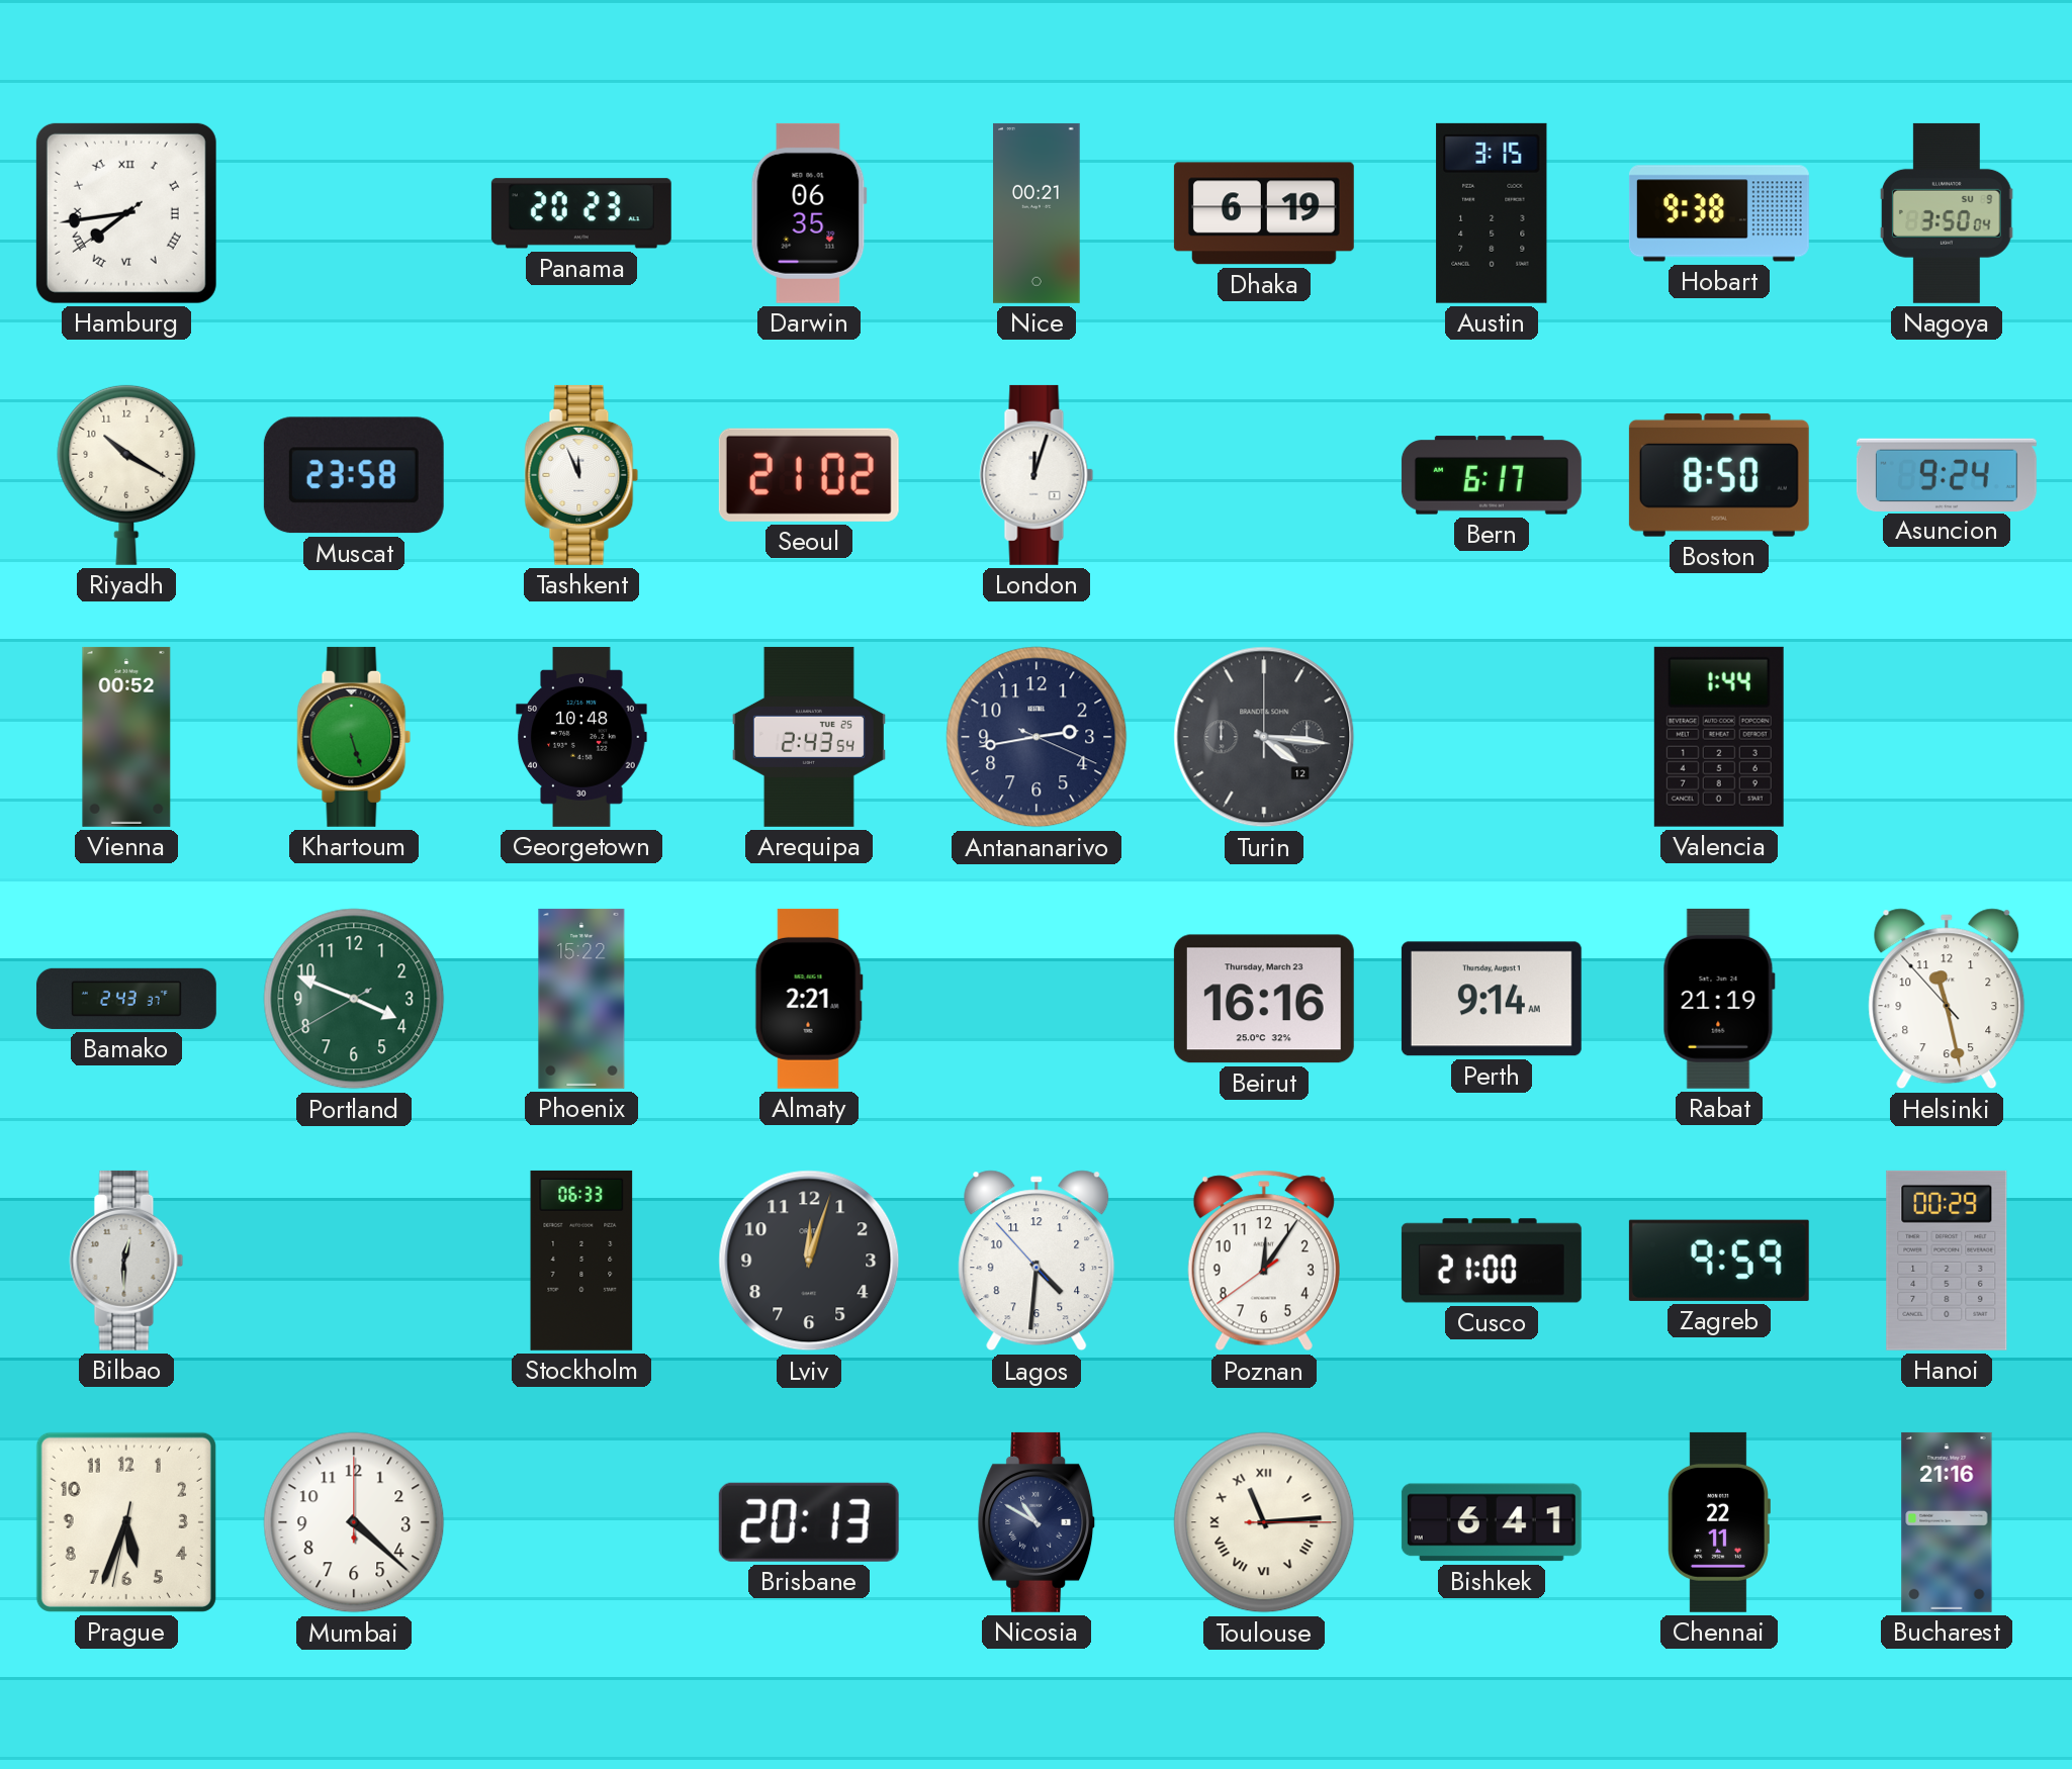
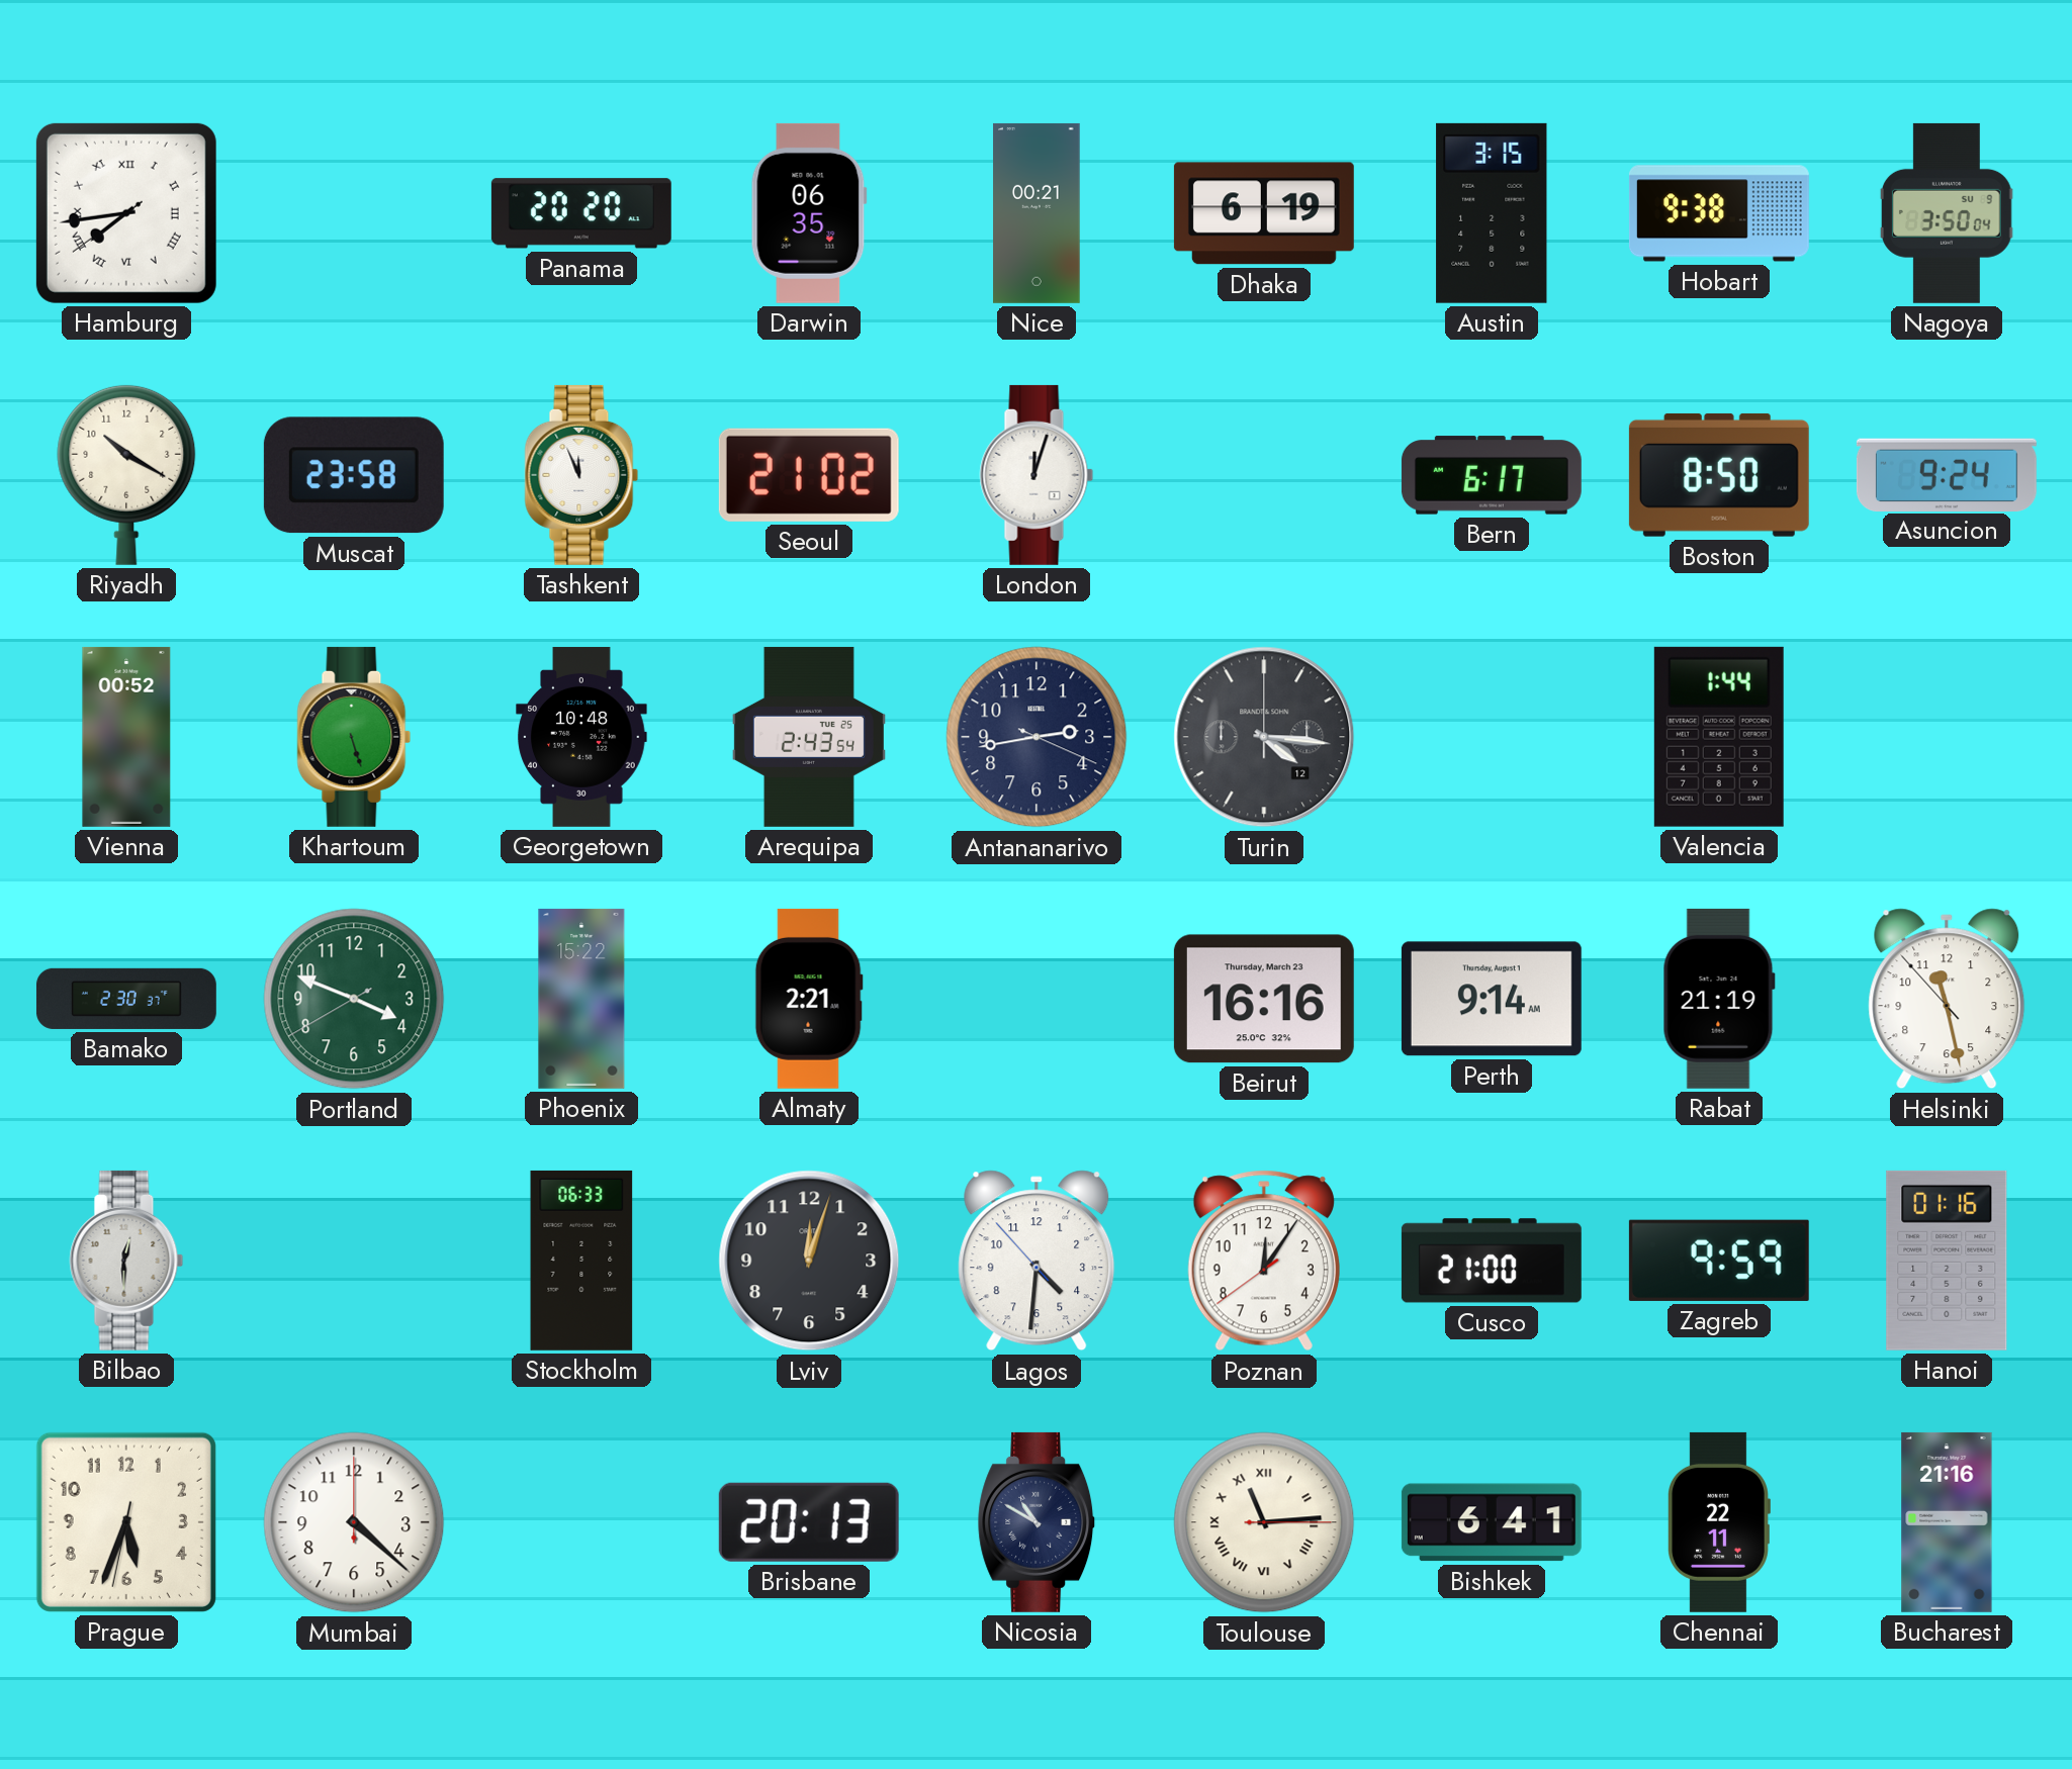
Panama: 20:23 -> 20:20
Bamako: 2:43 -> 2:30
Hanoi: 00:29 -> 01:16
